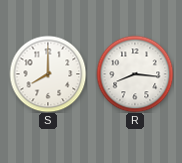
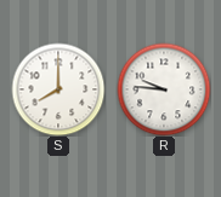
R: 8:16 -> 9:46
